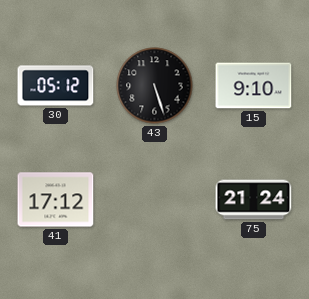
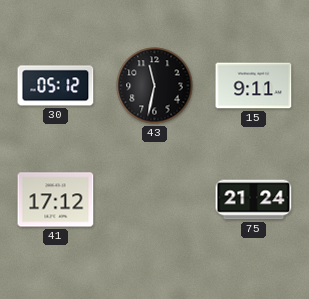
43: 5:27 -> 11:32
15: 9:10 -> 9:11
